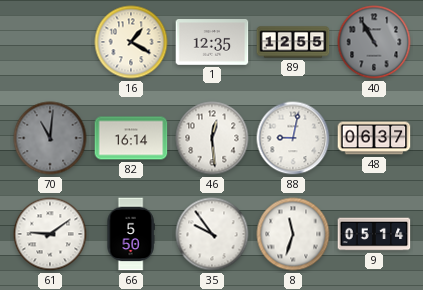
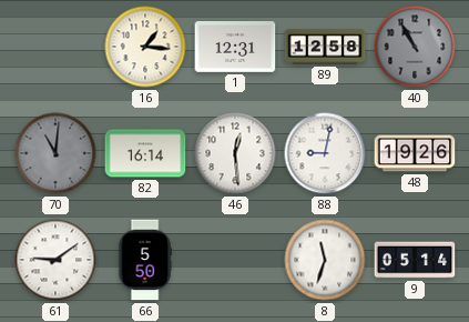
16: 1:20 -> 1:16
1: 12:35 -> 12:31
89: 12:55 -> 12:58
48: 06:37 -> 19:26
35: 9:54 -> none
